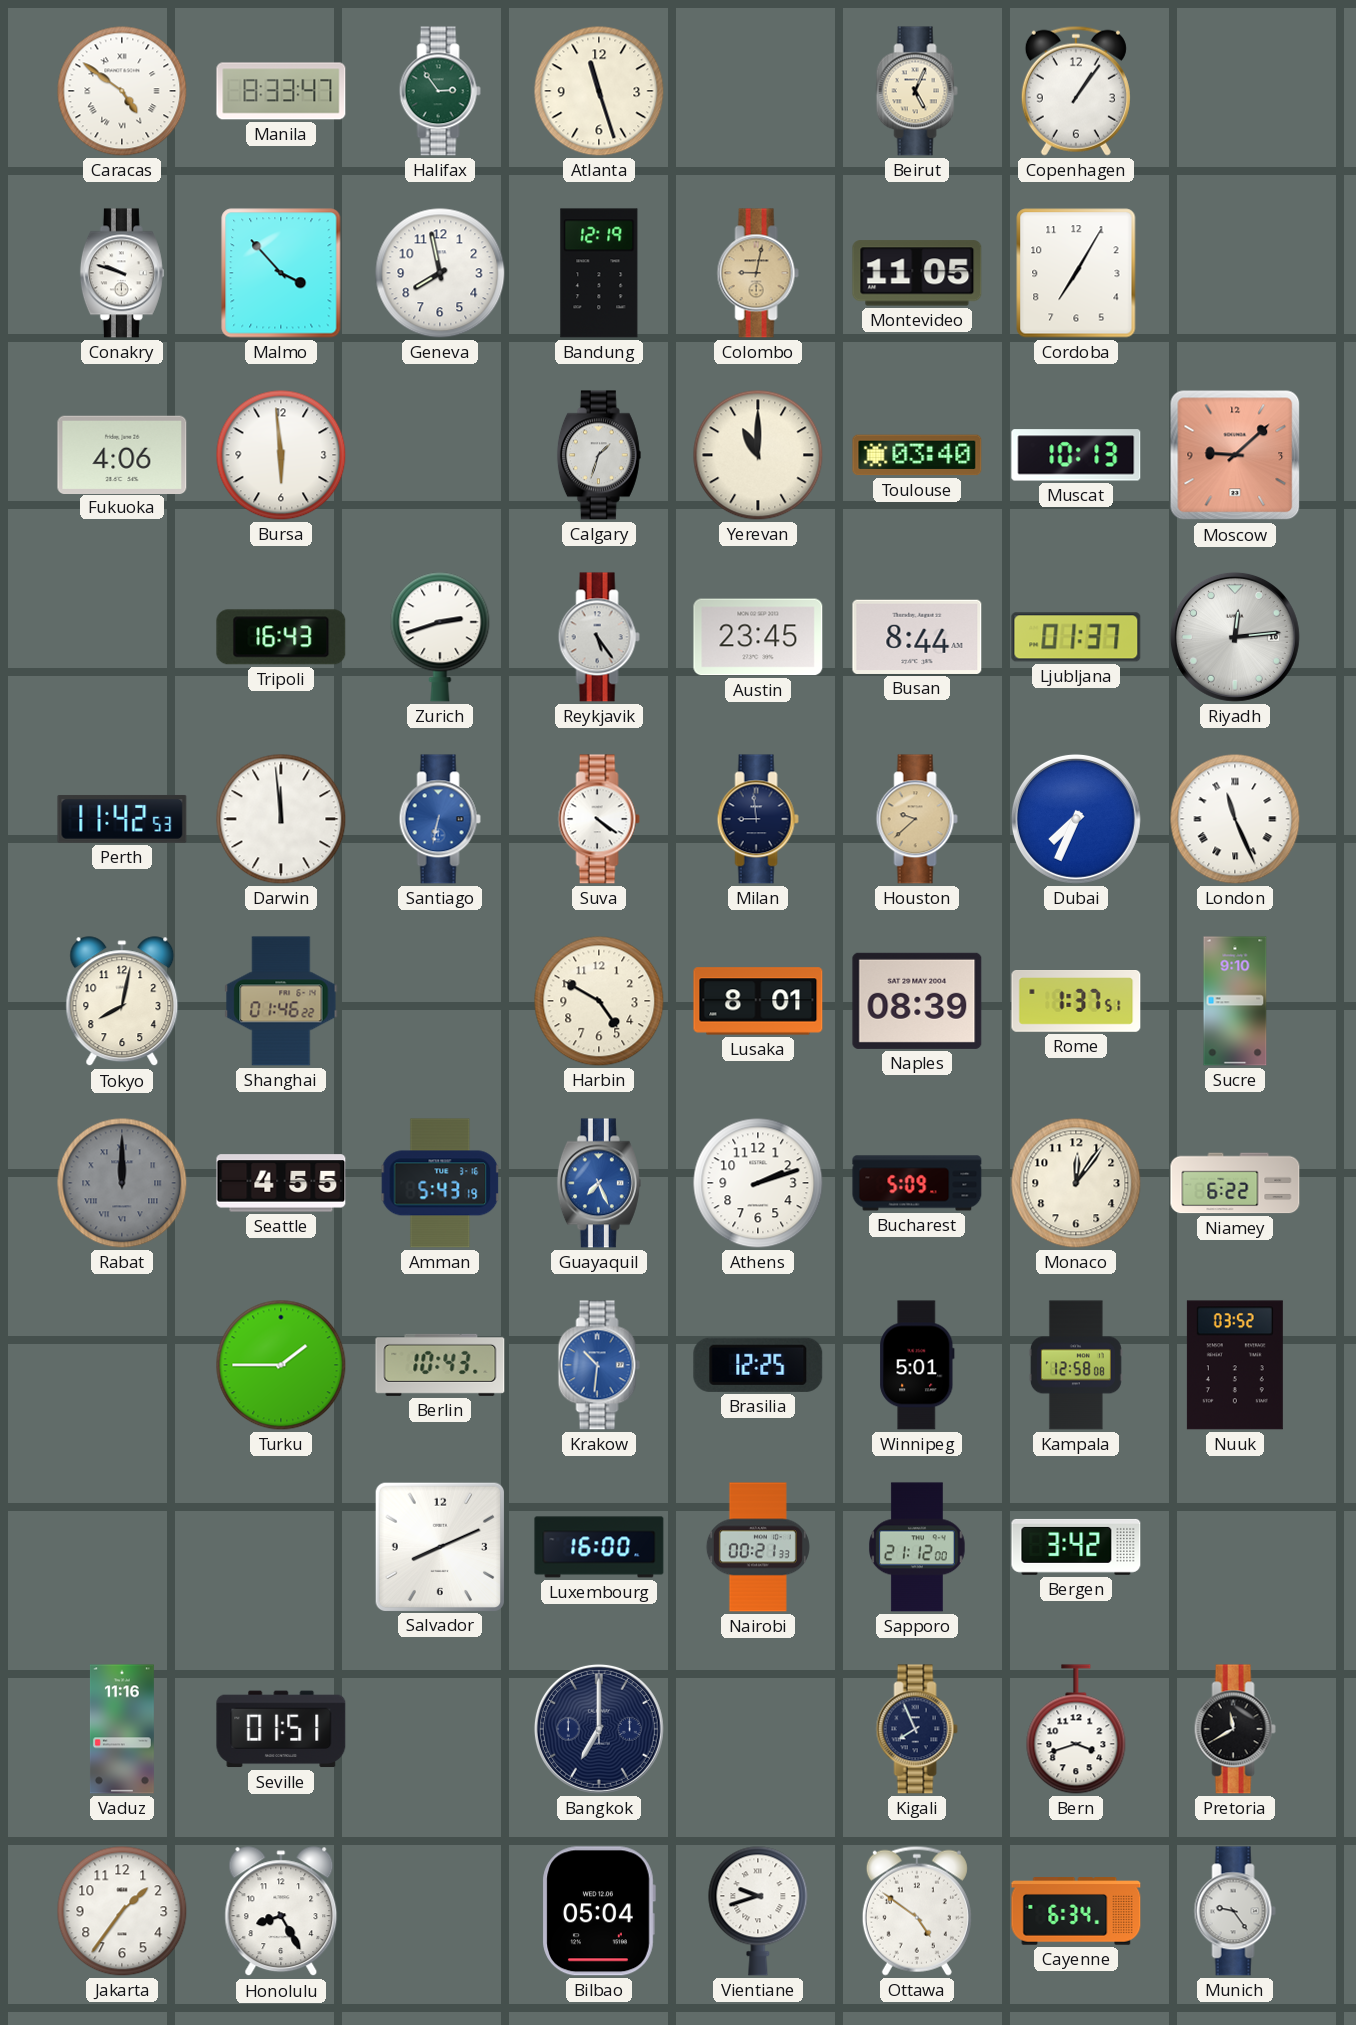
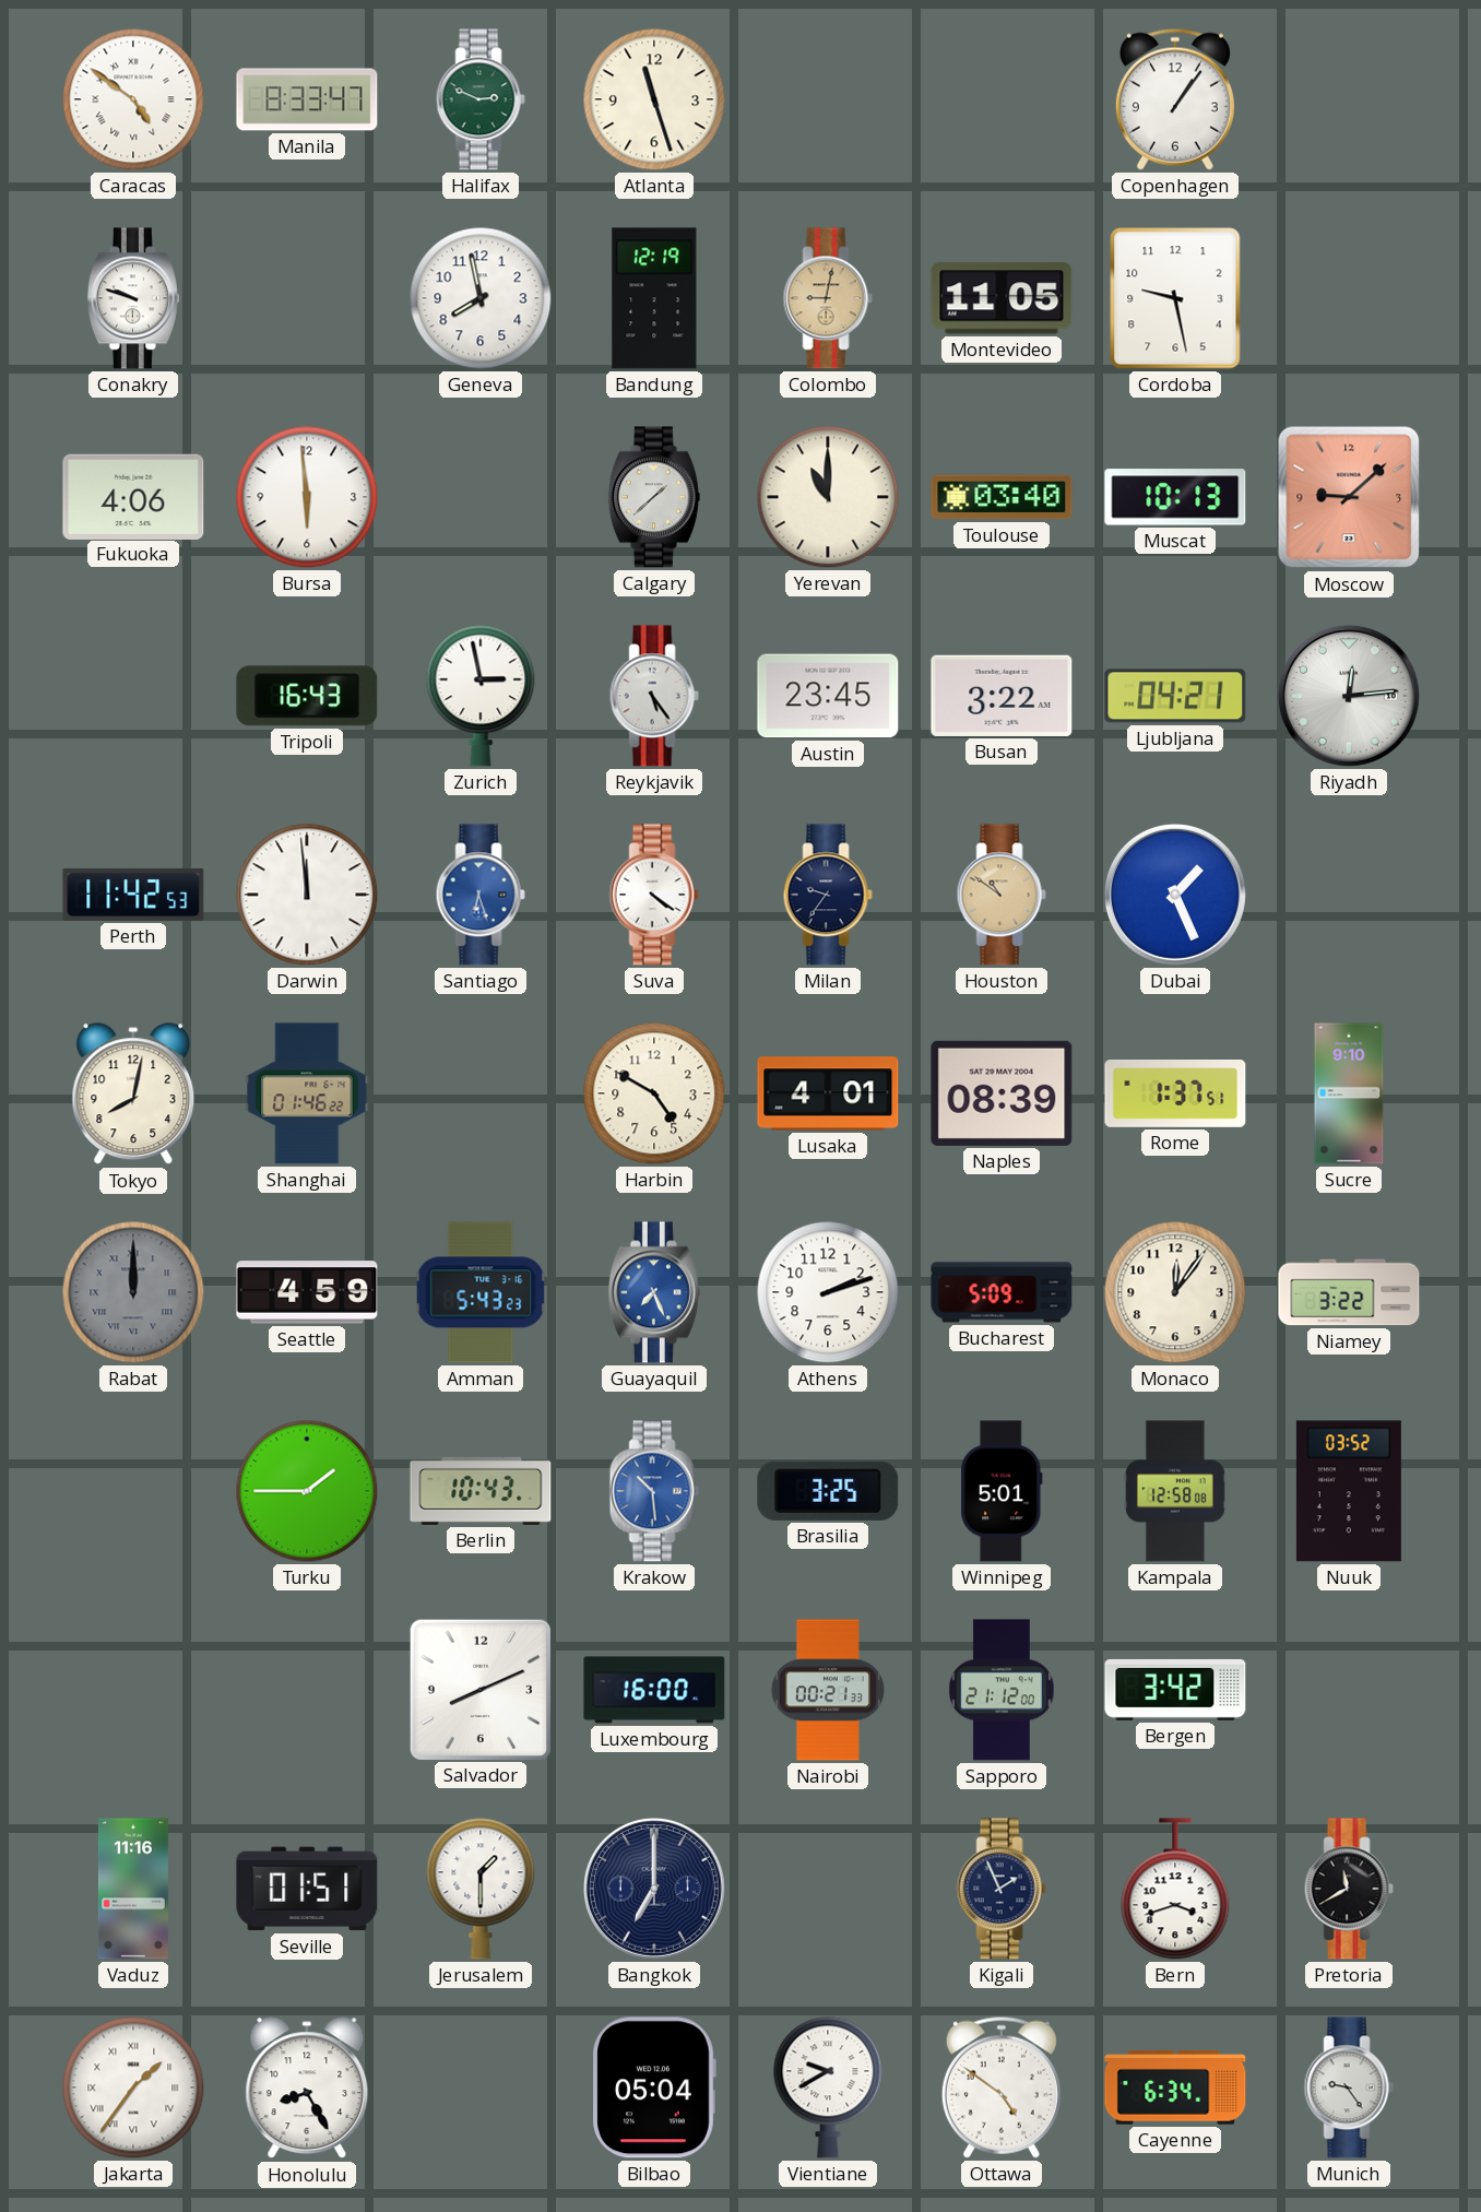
Halifax: 2:54 -> 2:49
Beirut: 5:04 -> none
Malmo: 3:53 -> none
Cordoba: 7:05 -> 9:28
Calgary: 1:33 -> 1:38
Zurich: 2:42 -> 2:58
Busan: 8:44 -> 3:22
Ljubljana: 01:37 -> 04:21
Santiago: 6:32 -> 6:27
Milan: 8:59 -> 9:36
Houston: 9:38 -> 10:51
Dubai: 7:34 -> 1:26
London: 11:26 -> none
Lusaka: 8:01 -> 4:01
Seattle: 4:55 -> 4:59
Amman: 5:43:19 -> 5:43:23
Niamey: 6:22 -> 3:22
Krakow: 10:31 -> 10:29
Brasilia: 12:25 -> 3:25
Jerusalem: none -> 1:30
Kigali: 7:56 -> 1:56
Jakarta numerals: Arabic -> Roman
Vientiane: 9:42 -> 9:40
